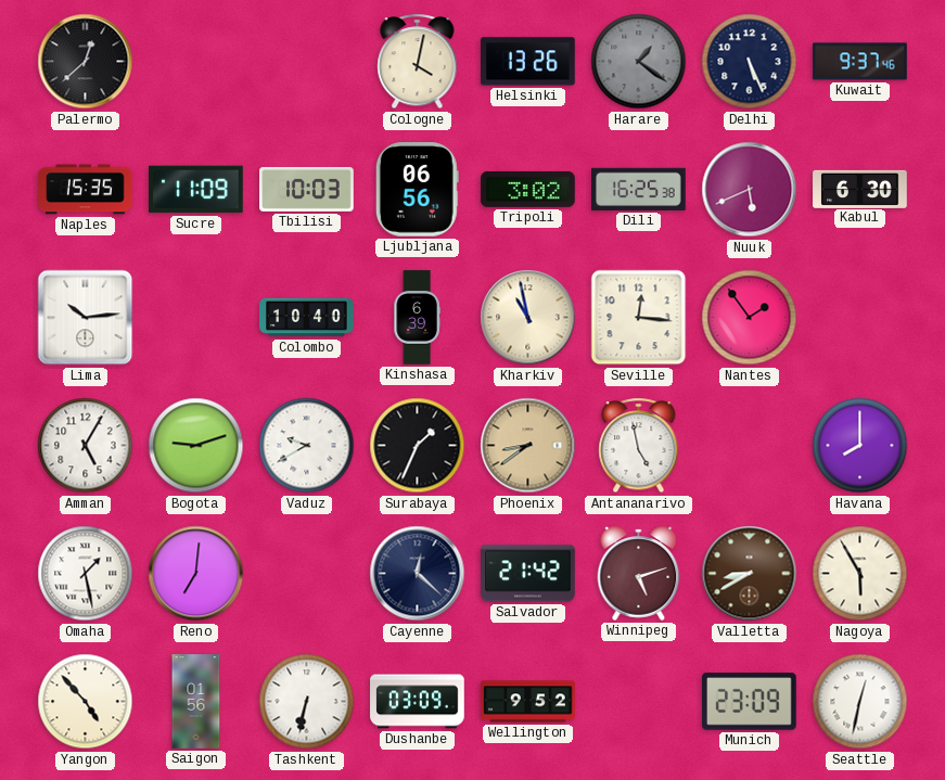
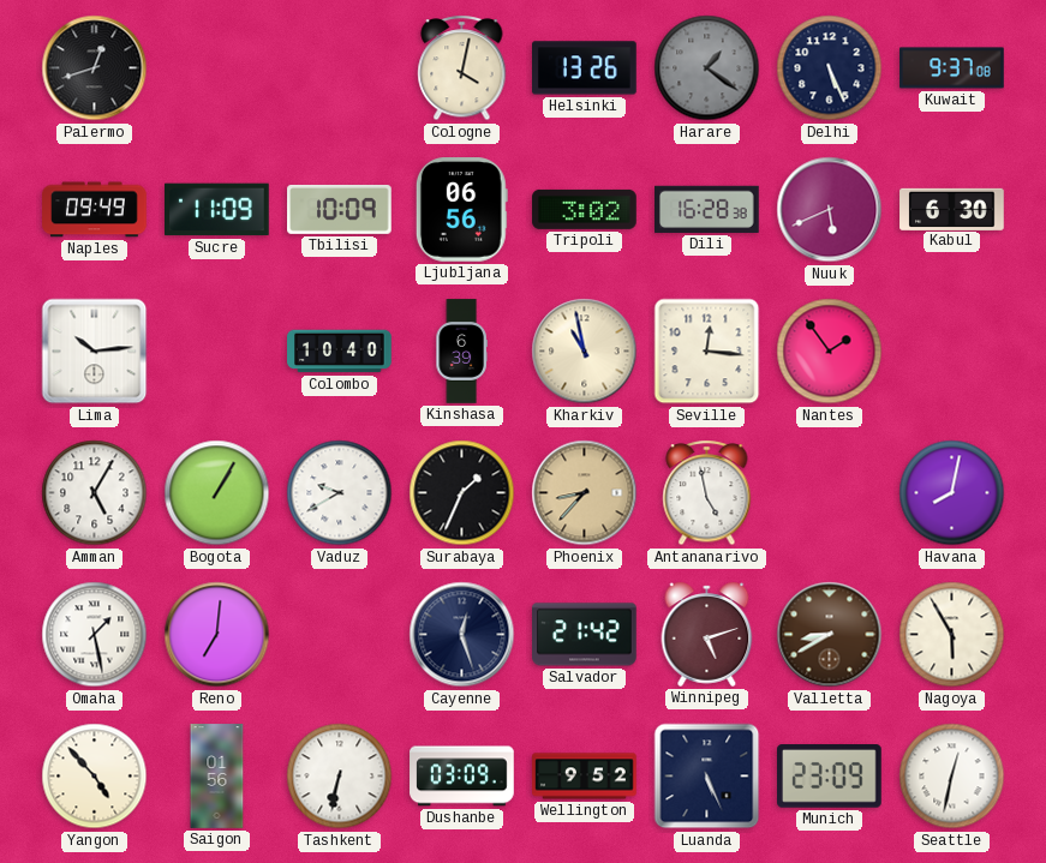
Palermo: 12:38 -> 12:42
Kuwait: 9:37:46 -> 9:37:08
Naples: 15:35 -> 09:49
Tbilisi: 10:03 -> 10:09
Dili: 16:25 -> 16:28
Bogota: 9:12 -> 1:05
Phoenix: 8:39 -> 8:37
Havana: 8:00 -> 8:02
Cayenne: 12:22 -> 12:27
Luanda: none -> 5:26
